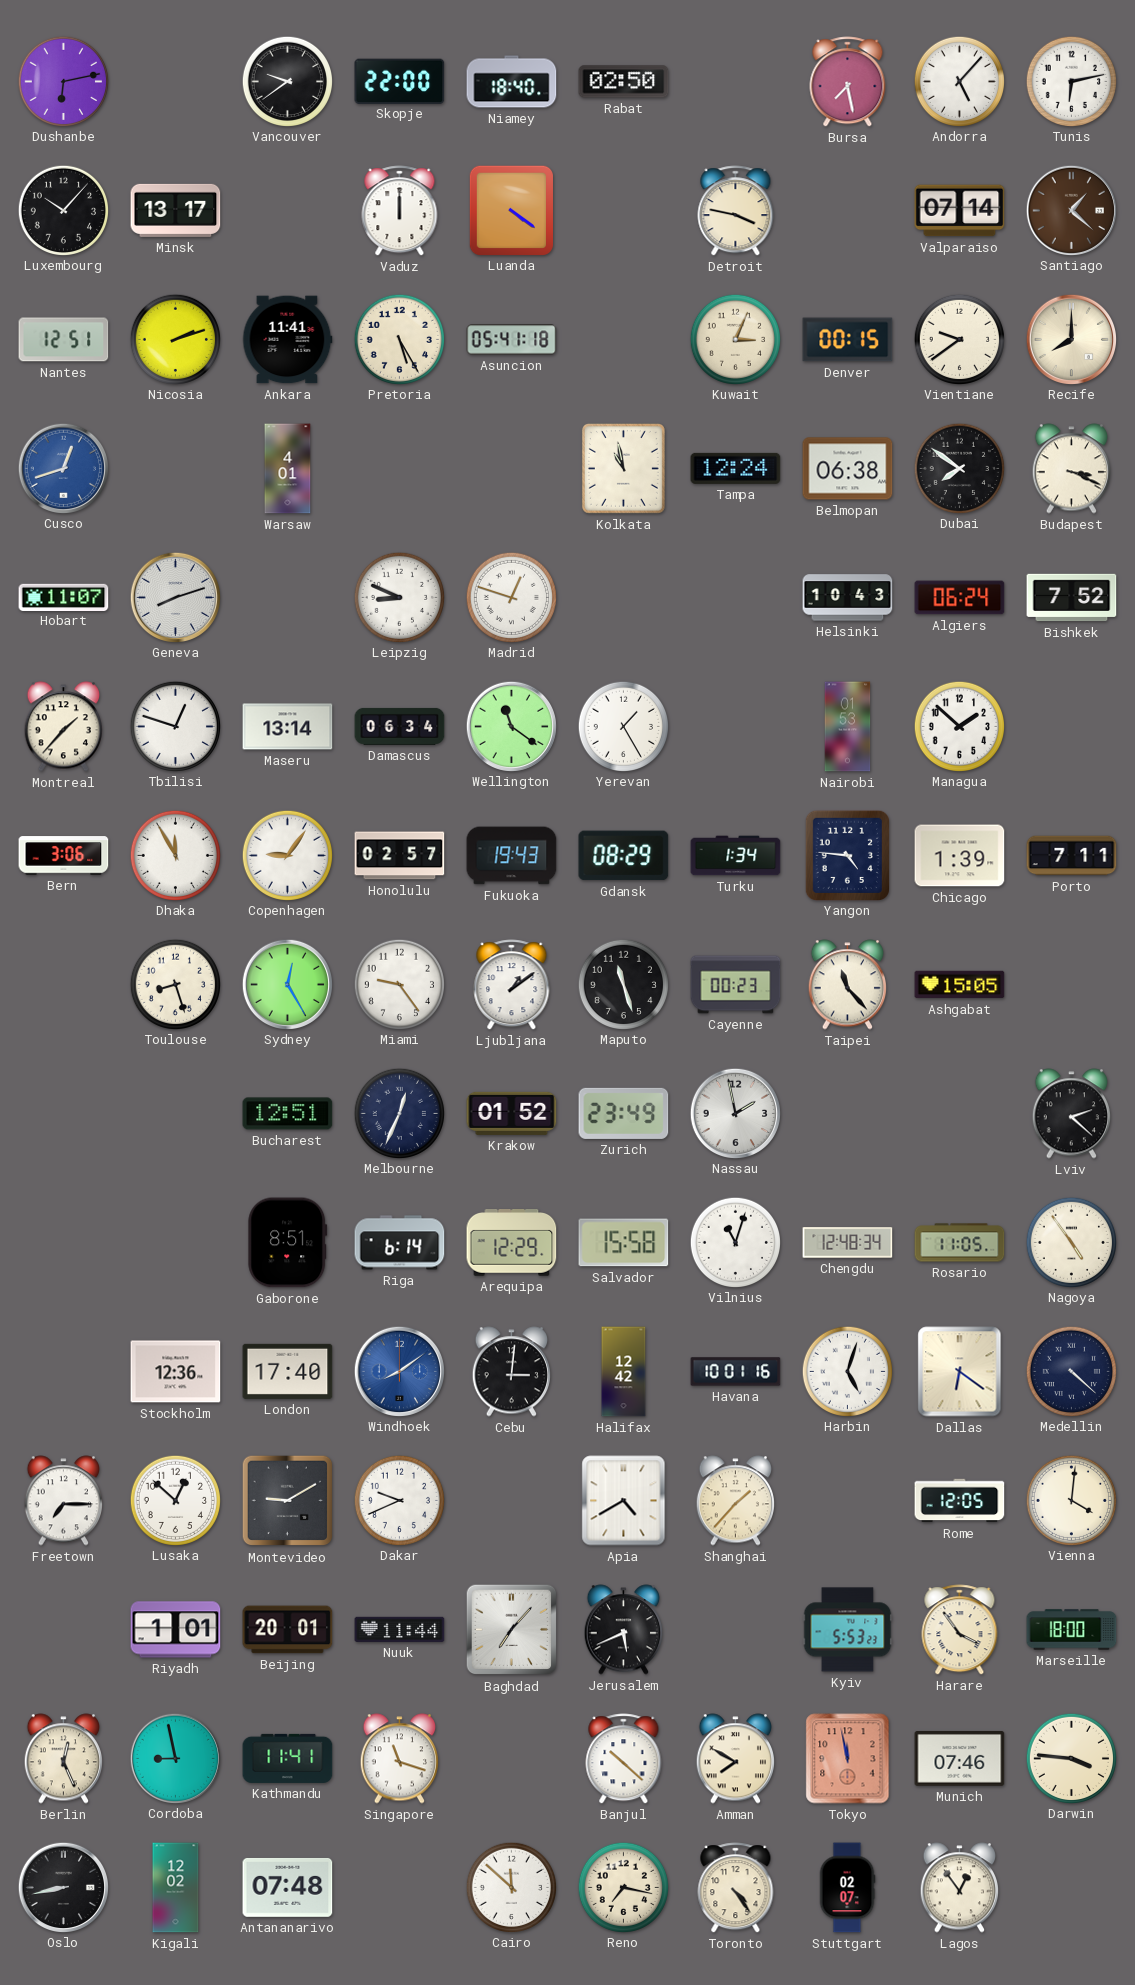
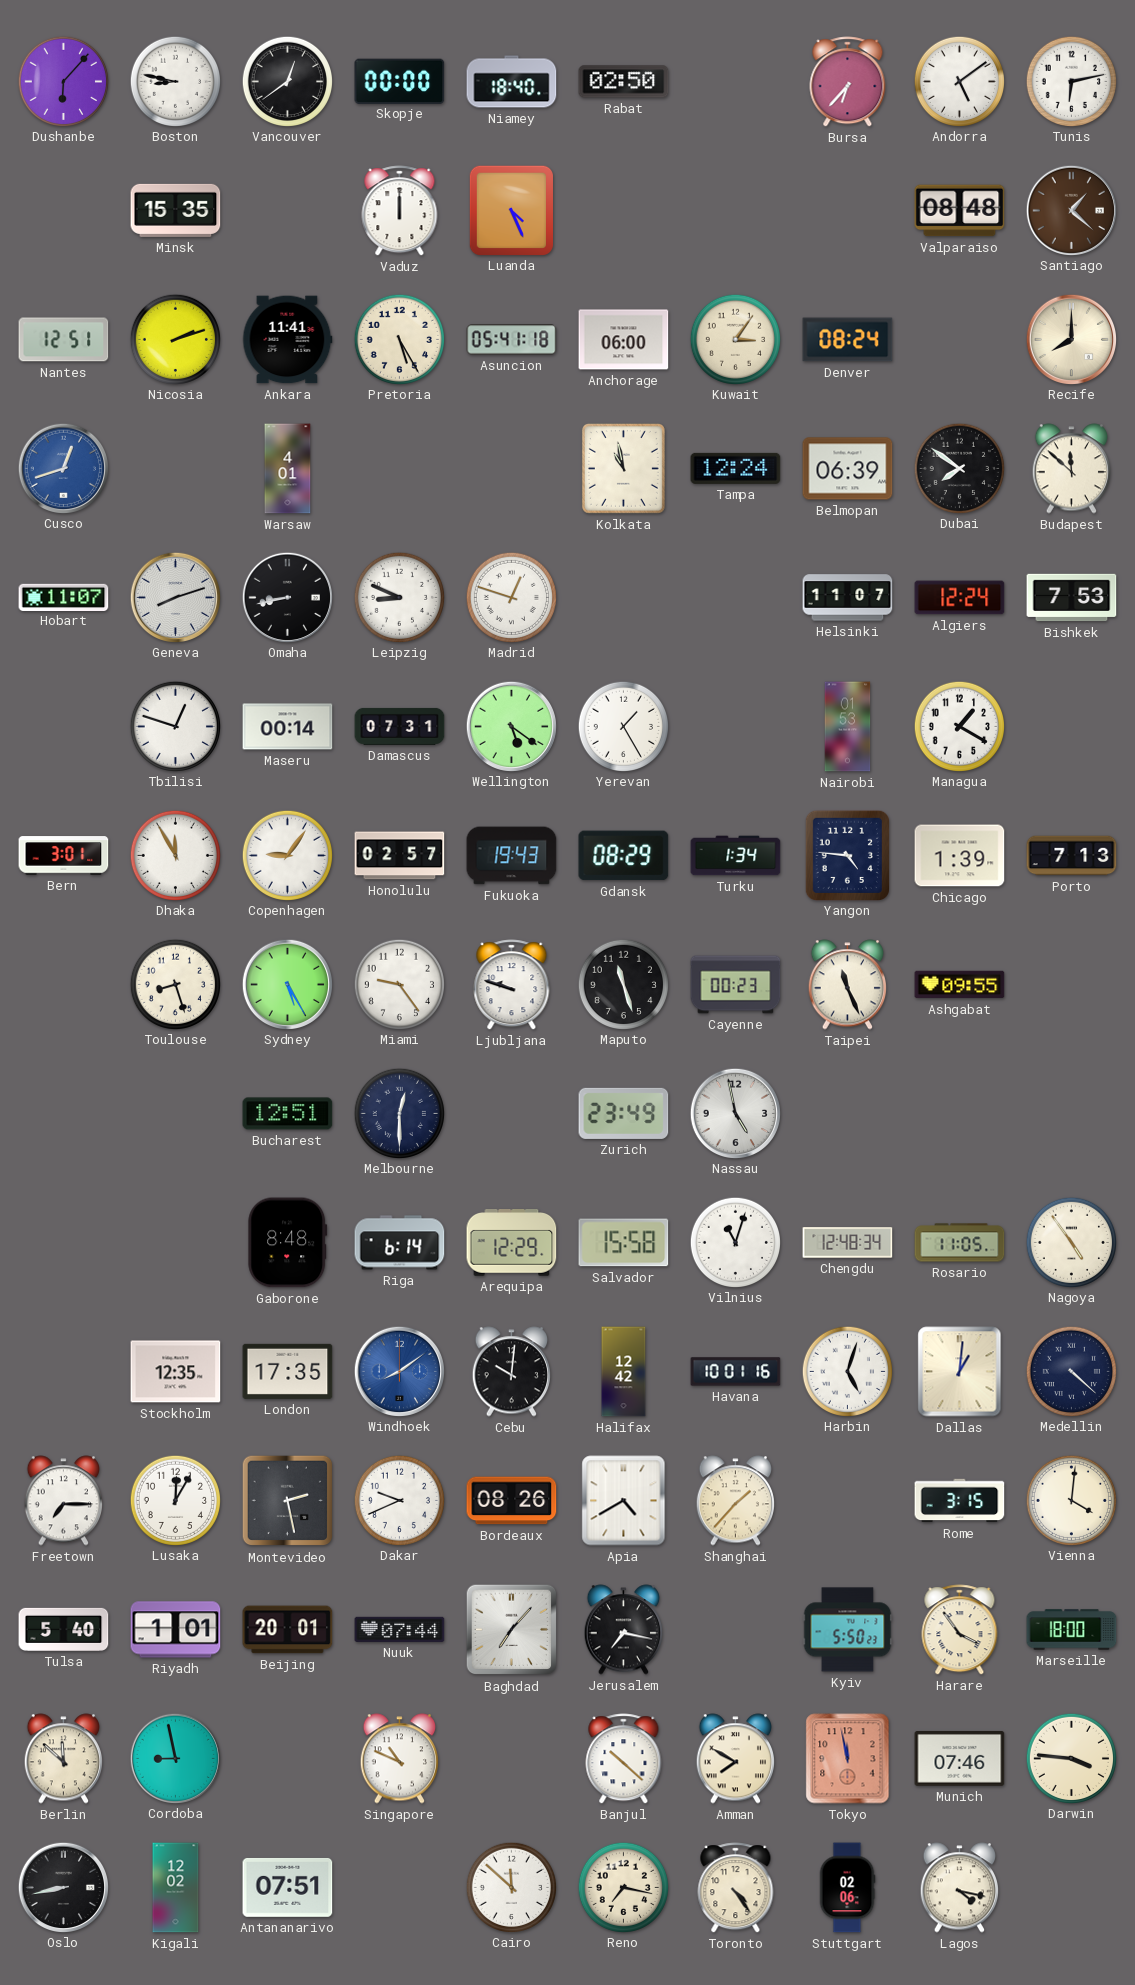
Dushanbe: 6:13 -> 6:07
Boston: none -> 8:47
Vancouver: 9:39 -> 12:39
Skopje: 22:00 -> 00:00
Bursa: 7:28 -> 6:37
Andorra: 5:07 -> 5:09
Luxembourg: 10:07 -> none
Minsk: 13:17 -> 15:35
Luanda: 4:21 -> 4:26
Detroit: 3:47 -> none
Valparaiso: 07:14 -> 08:48
Anchorage: none -> 06:00
Kuwait: 3:04 -> 3:06
Denver: 00:15 -> 08:24
Vientiane: 9:39 -> none
Belmopan: 06:38 -> 06:39
Budapest: 3:19 -> 11:52
Omaha: none -> 8:43
Helsinki: 10:43 -> 11:07
Algiers: 06:24 -> 12:24
Bishkek: 7:52 -> 7:53
Montreal: 1:37 -> none
Maseru: 13:14 -> 00:14
Damascus: 06:34 -> 07:31
Wellington: 11:21 -> 5:21
Managua: 1:52 -> 1:20
Bern: 3:06 -> 3:01
Porto: 7:11 -> 7:13
Sydney: 12:25 -> 5:25
Ljubljana: 1:09 -> 9:48
Taipei: 11:23 -> 11:26
Ashgabat: 15:05 -> 09:55
Melbourne: 12:34 -> 12:30
Krakow: 01:52 -> none
Nassau: 1:58 -> 4:58
Lviv: 2:22 -> none
Gaborone: 8:51 -> 8:48
Stockholm: 12:36 -> 12:35
London: 17:40 -> 17:35
Cebu: 3:01 -> 10:01
Dallas: 6:21 -> 1:01
Lusaka: 12:52 -> 12:05
Montevideo: 9:10 -> 2:28
Bordeaux: none -> 08:26
Rome: 12:05 -> 3:15
Tulsa: none -> 5:40
Nuuk: 11:44 -> 07:44
Jerusalem: 5:41 -> 7:17
Kyiv: 5:53 -> 5:50
Berlin: 12:26 -> 11:52
Kathmandu: 11:41 -> none
Singapore: 11:18 -> 10:49
Antananarivo: 07:48 -> 07:51
Stuttgart: 02:07 -> 02:06
Lagos: 12:54 -> 4:17
